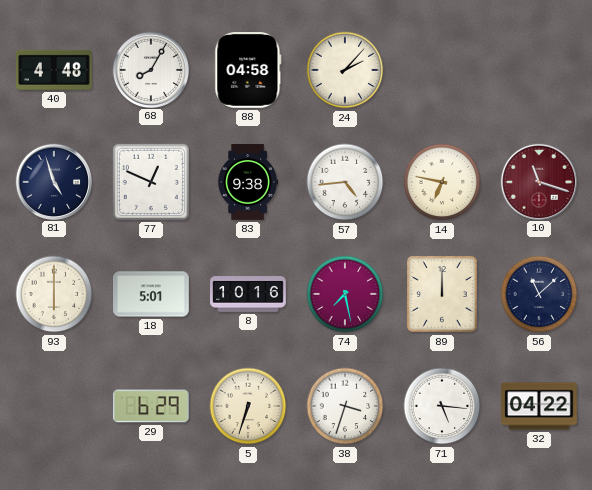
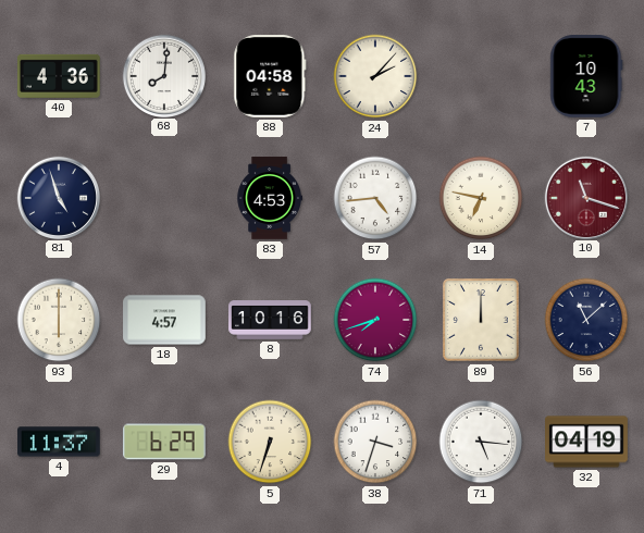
40: 4:48 -> 4:36
68: 8:05 -> 8:01
7: none -> 10:43
77: 12:49 -> none
83: 9:38 -> 4:53
18: 5:01 -> 4:57
74: 7:28 -> 7:42
4: none -> 11:37
32: 04:22 -> 04:19
